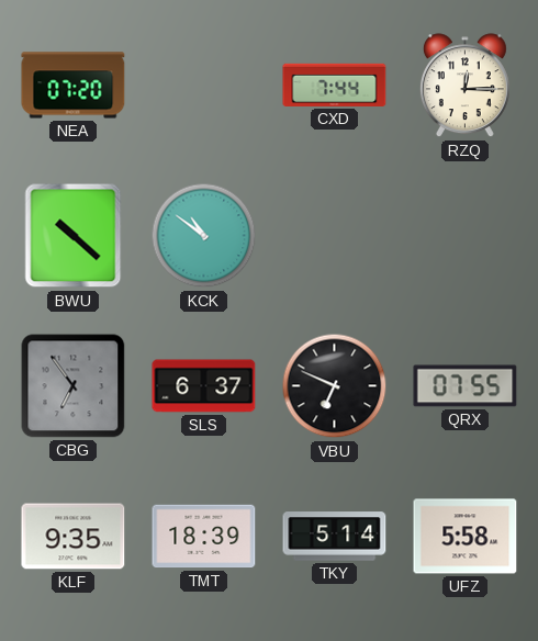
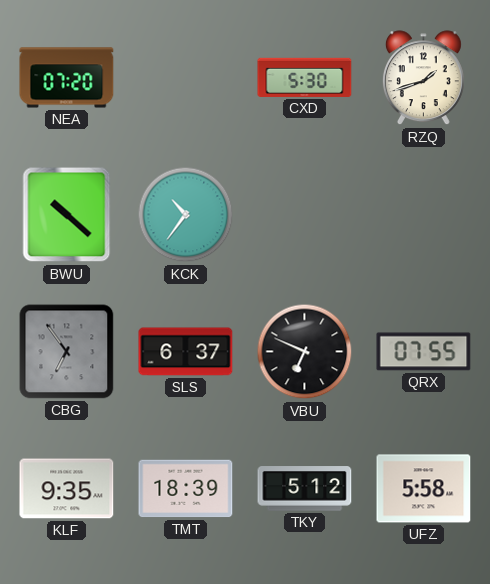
CXD: 7:44 -> 5:30
RZQ: 12:15 -> 1:42
KCK: 10:51 -> 10:36
TKY: 5:14 -> 5:12
